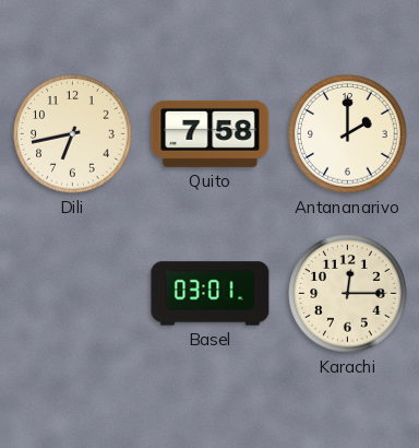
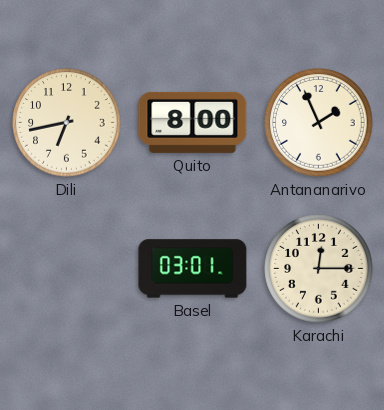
Quito: 7:58 -> 8:00
Antananarivo: 2:00 -> 1:56
